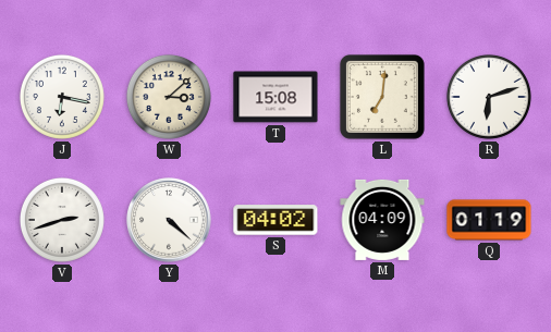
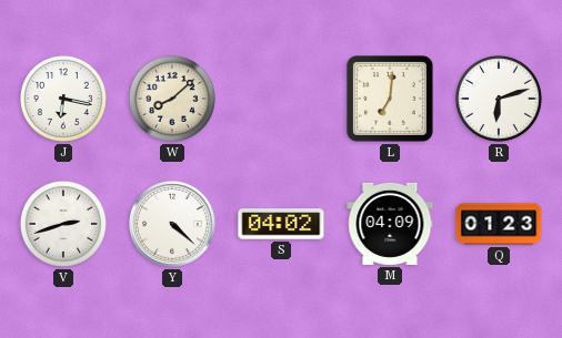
W: 3:08 -> 8:08
T: 15:08 -> none
Q: 01:19 -> 01:23
